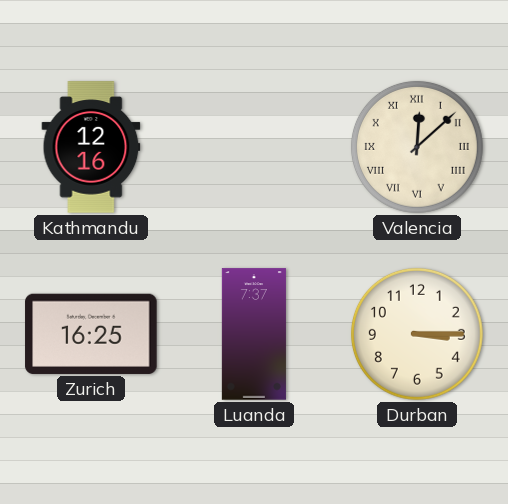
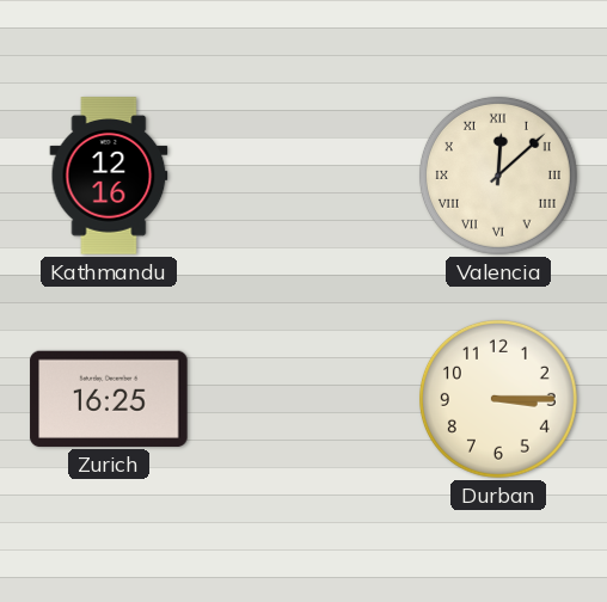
Luanda: 7:37 -> none
